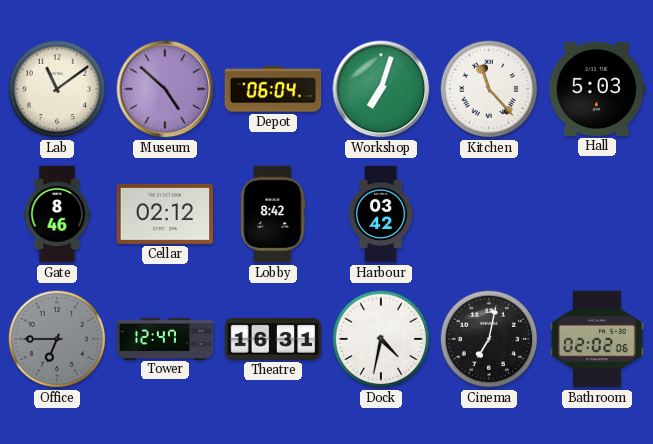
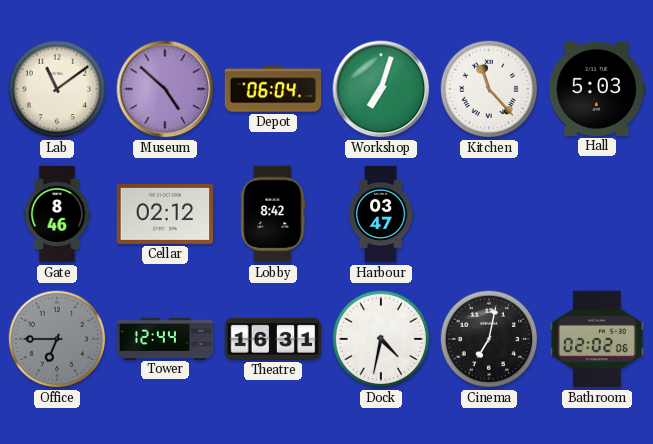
Harbour: 03:42 -> 03:47
Tower: 12:47 -> 12:44
